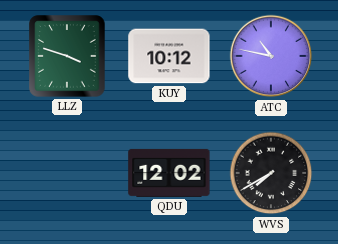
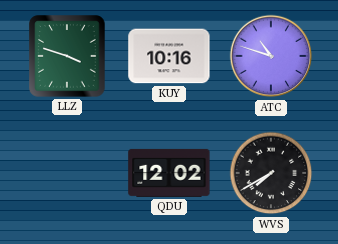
KUY: 10:12 -> 10:16
ATC: 10:47 -> 10:48
